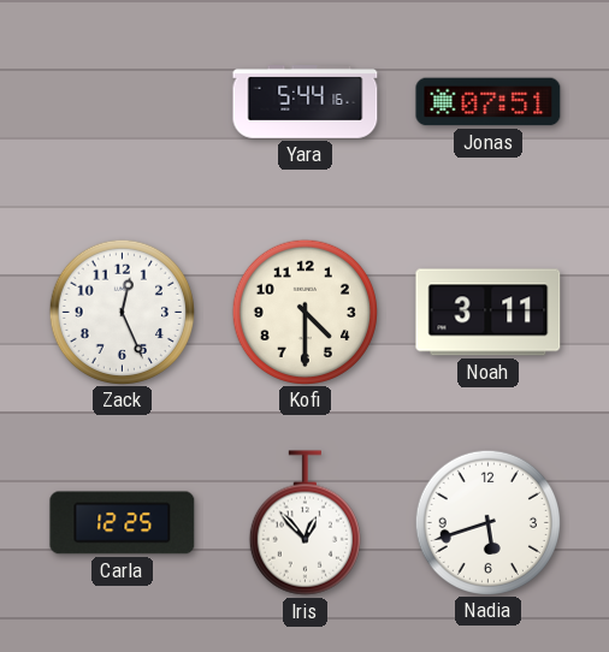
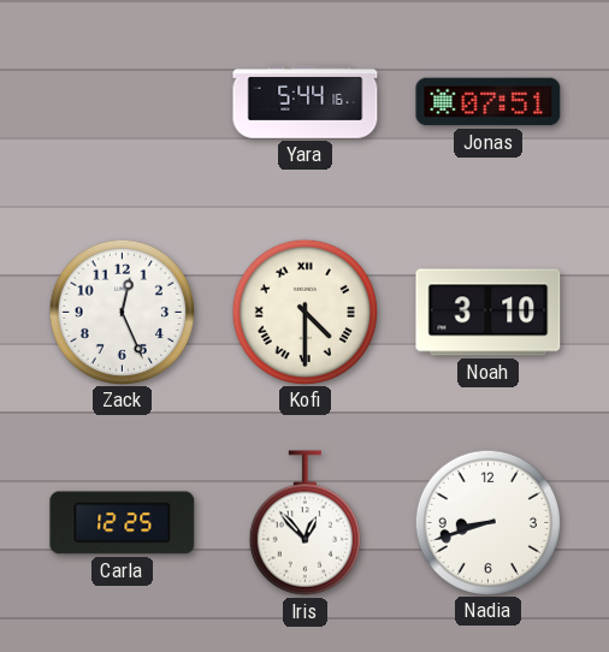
Kofi numerals: Arabic -> Roman
Noah: 3:11 -> 3:10
Nadia: 5:42 -> 8:42
